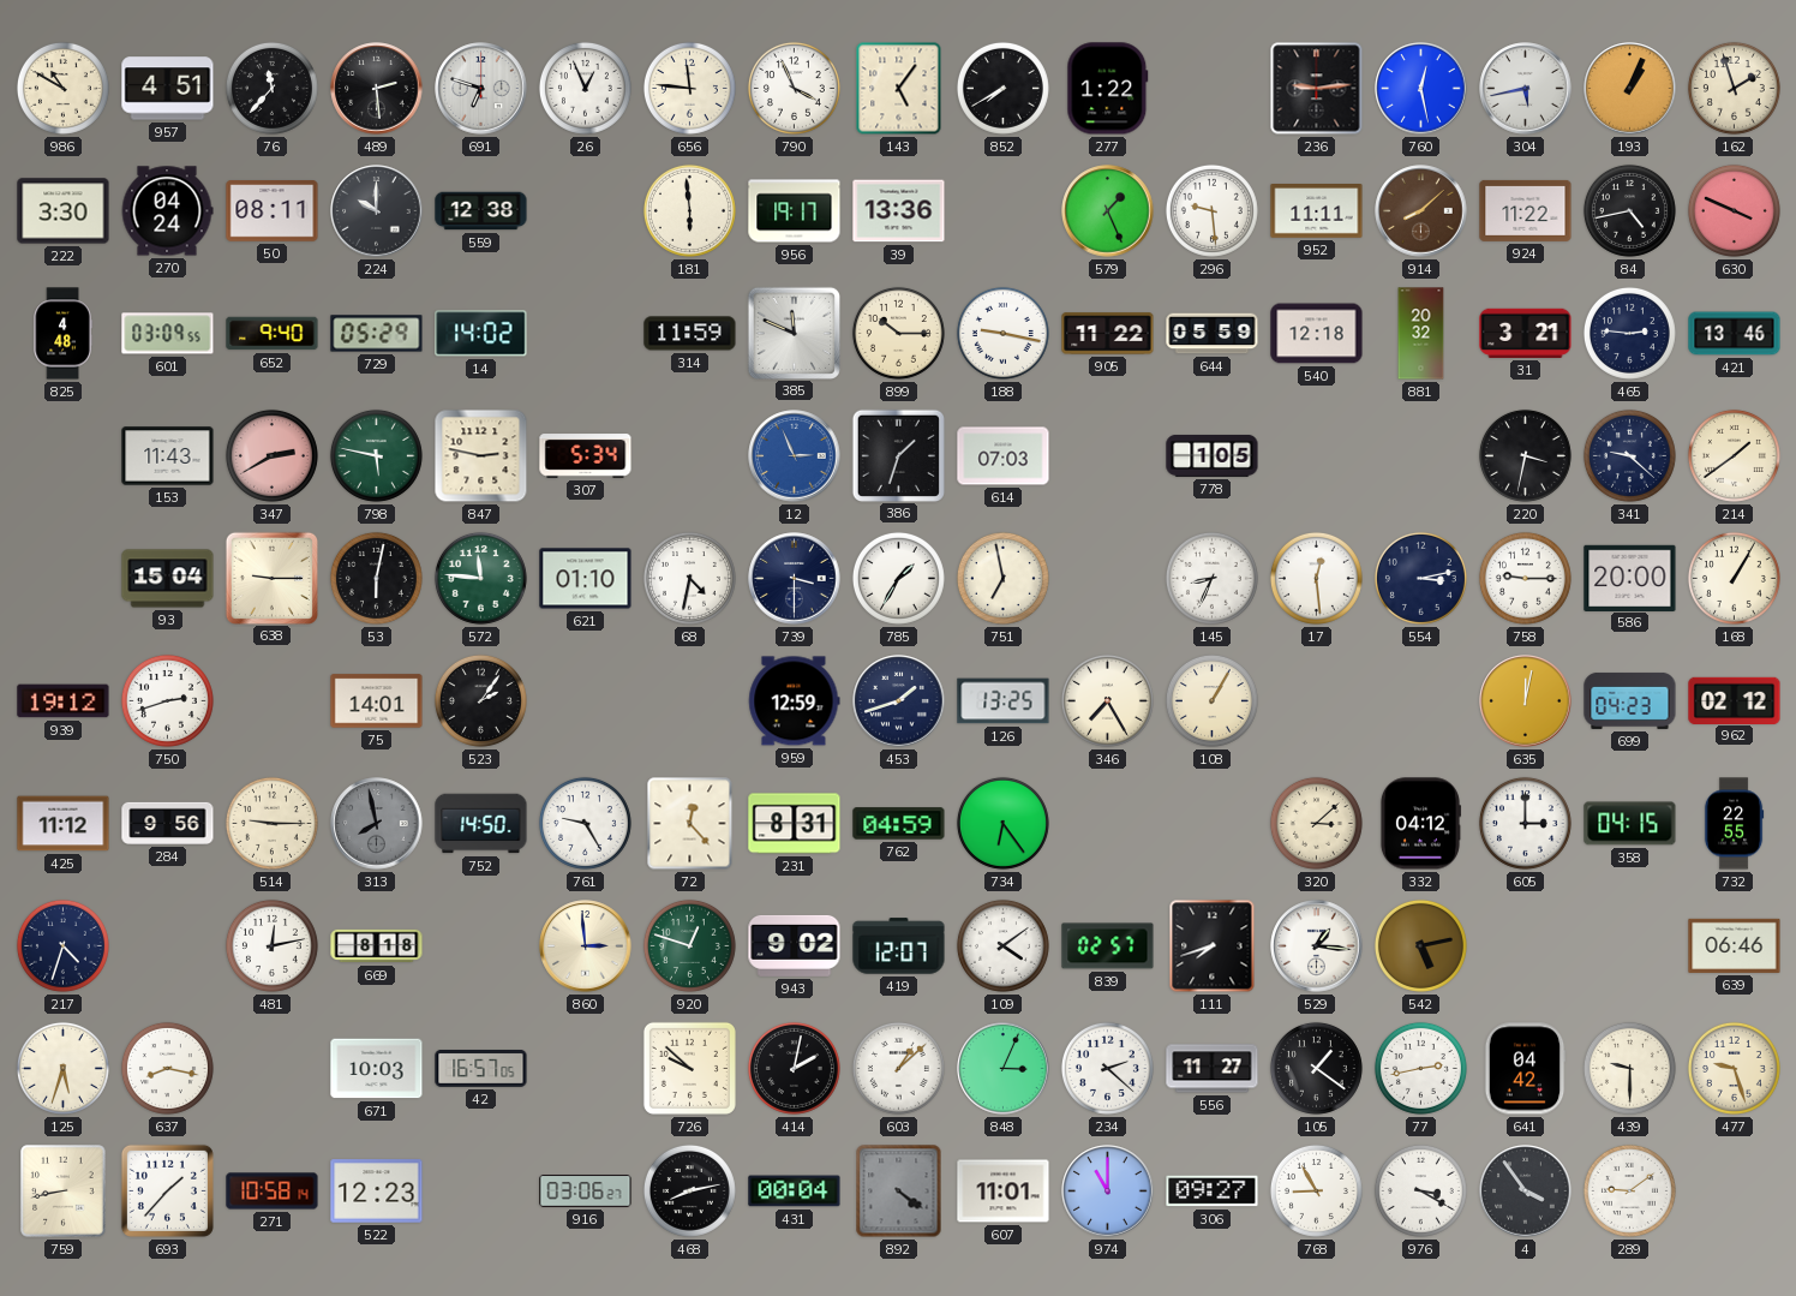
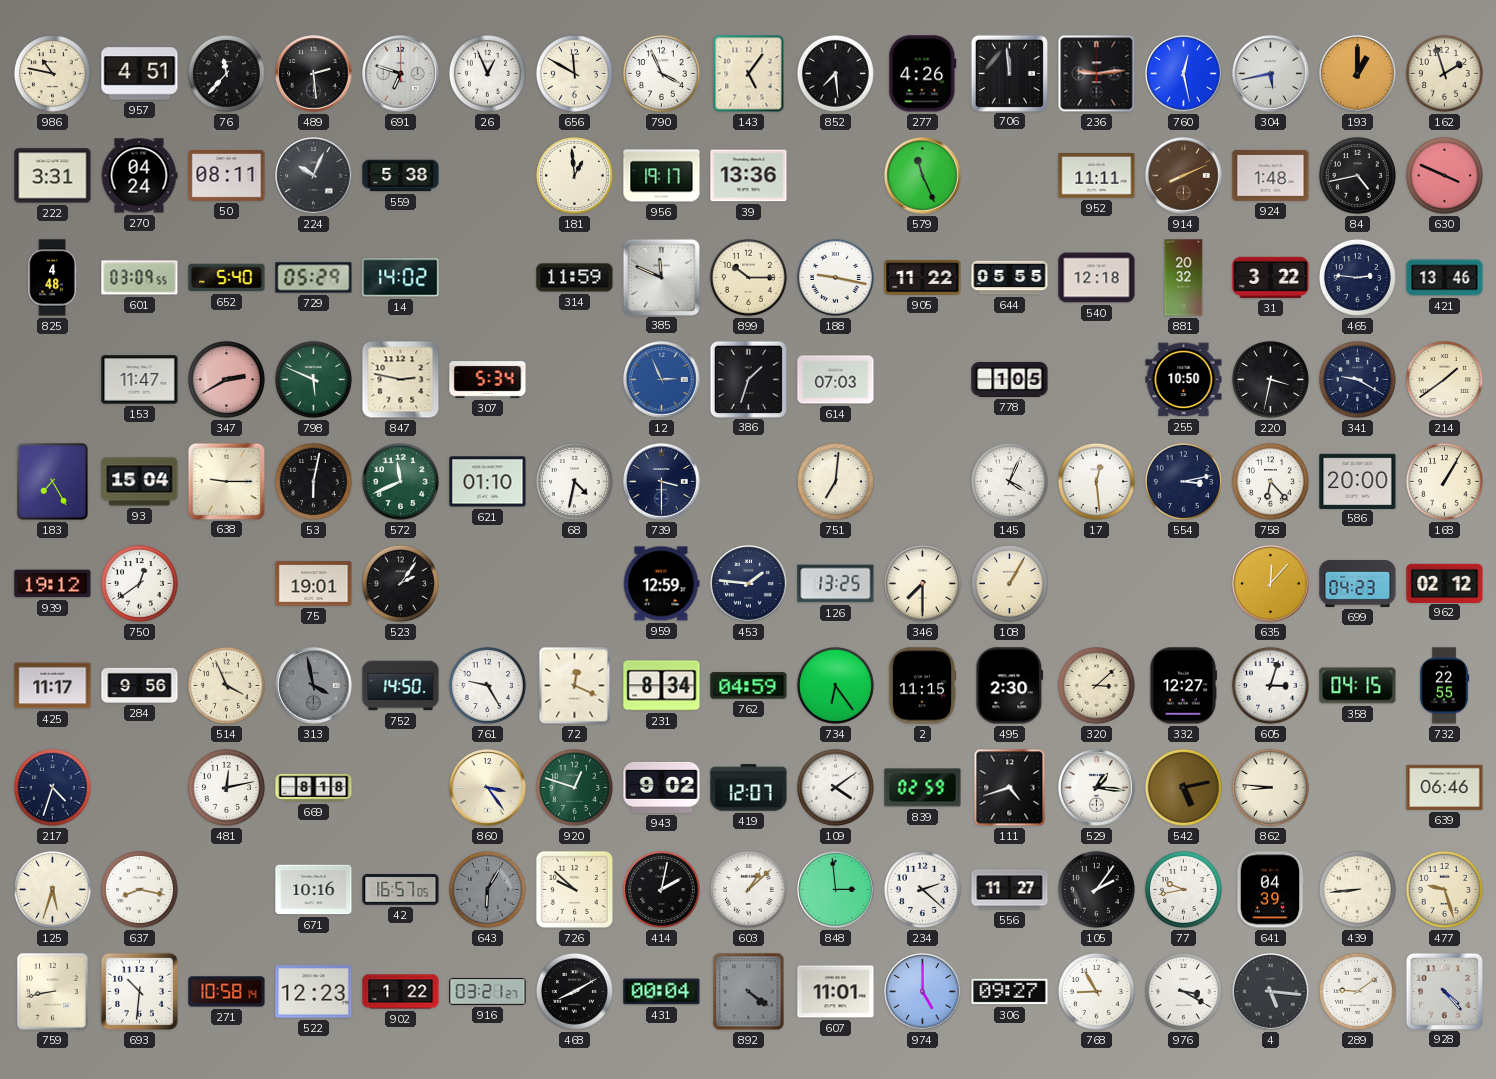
986: 10:50 -> 10:47
656: 11:46 -> 11:50
852: 7:40 -> 7:29
277: 1:22 -> 4:26
706: none -> 11:59
193: 1:04 -> 1:00
222: 3:30 -> 3:31
224: 10:00 -> 10:04
559: 12:38 -> 5:38
181: 5:59 -> 12:59
579: 1:26 -> 11:26
296: 9:29 -> none
914: 8:08 -> 8:11
924: 11:22 -> 1:48
652: 9:40 -> 5:40
644: 05:59 -> 05:55
31: 3:21 -> 3:22
153: 11:43 -> 11:47
798: 5:47 -> 5:49
255: none -> 10:50
341: 9:22 -> 9:20
183: none -> 7:25
572: 11:46 -> 11:41
785: 1:35 -> none
751: 6:58 -> 7:01
145: 8:34 -> 4:04
758: 9:15 -> 6:23
750: 2:42 -> 12:39
75: 14:01 -> 19:01
453: 1:42 -> 1:46
346: 7:25 -> 7:30
635: 12:02 -> 12:07
425: 11:12 -> 11:17
514: 9:15 -> 3:56
313: 7:58 -> 3:58
72: 12:23 -> 12:19
231: 8:31 -> 8:34
2: none -> 11:15
495: none -> 2:30
332: 04:12 -> 12:27
605: 3:00 -> 3:03
860: 2:59 -> 3:24
839: 02:57 -> 02:59
111: 7:42 -> 4:42
862: none -> 8:46
671: 10:03 -> 10:16
643: none -> 6:05
848: 3:04 -> 2:59
105: 1:21 -> 2:06
77: 2:43 -> 9:43
641: 04:42 -> 04:39
439: 9:30 -> 8:44
693: 1:37 -> 10:31
902: none -> 1:22
916: 03:06 -> 03:21
468: 8:13 -> 8:10
974: 11:00 -> 5:00
4: 3:54 -> 5:16
928: none -> 4:23
